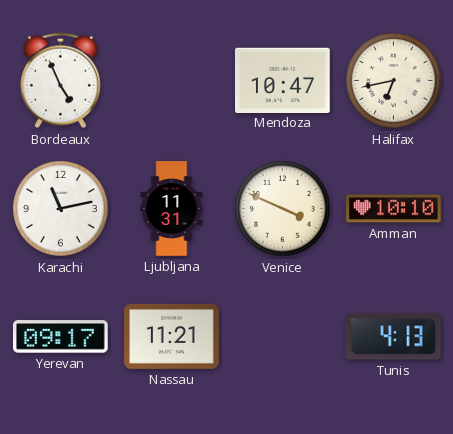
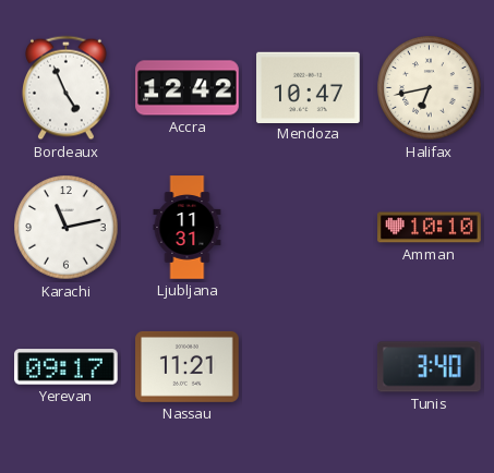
Accra: none -> 12:42
Venice: 3:49 -> none
Tunis: 4:13 -> 3:40
